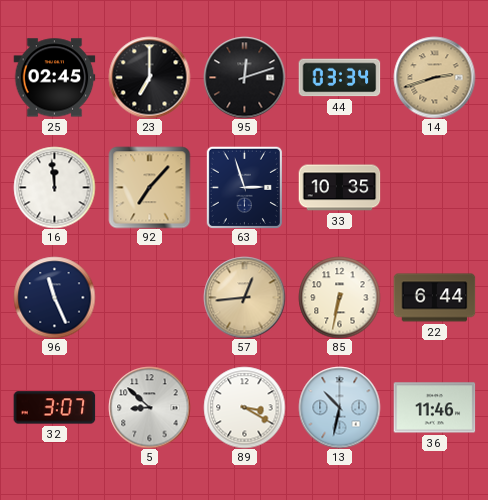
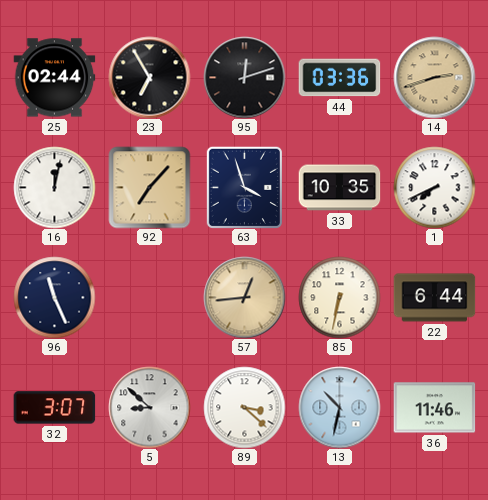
25: 02:45 -> 02:44
23: 7:00 -> 6:55
44: 03:34 -> 03:36
16: 11:59 -> 12:02
63: 2:57 -> 3:57
1: none -> 7:41
89: 3:20 -> 3:22
